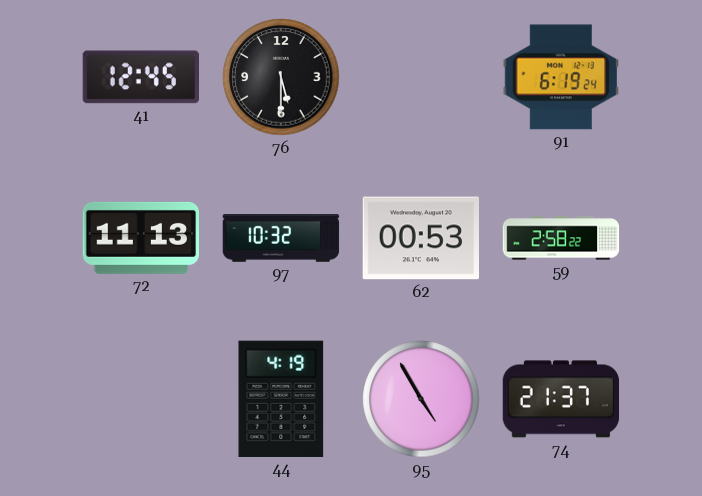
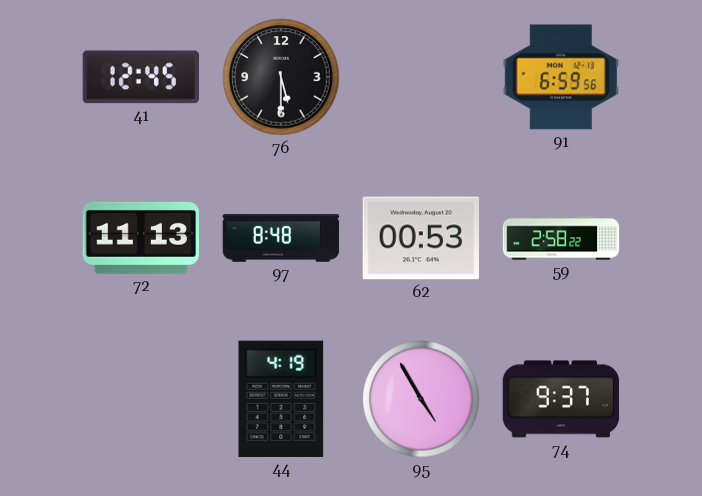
91: 6:19 -> 6:59
97: 10:32 -> 8:48
74: 21:37 -> 9:37
